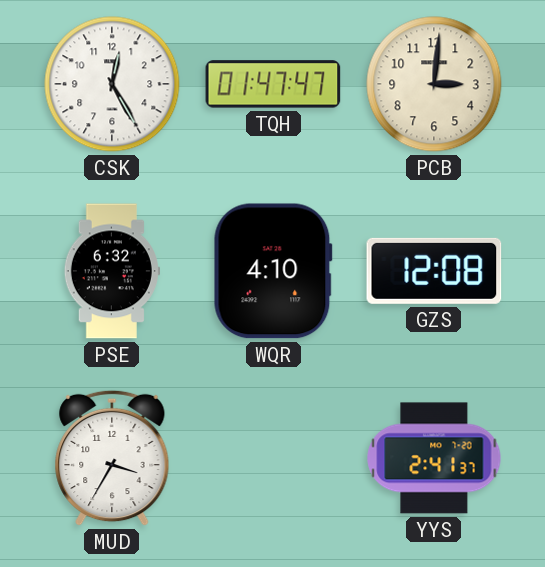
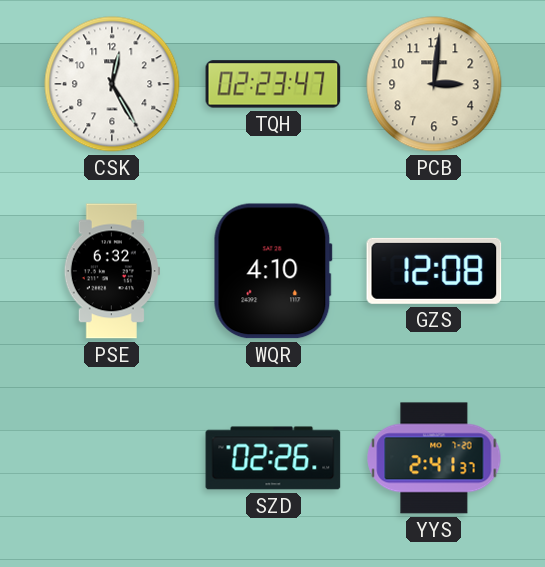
TQH: 01:47 -> 02:23
MUD: 3:35 -> none
SZD: none -> 02:26
